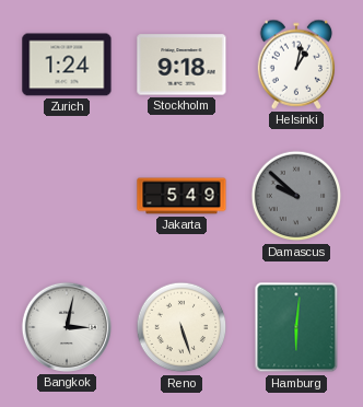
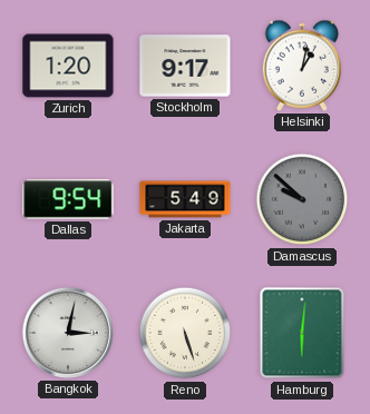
Zurich: 1:24 -> 1:20
Stockholm: 9:18 -> 9:17
Dallas: none -> 9:54
